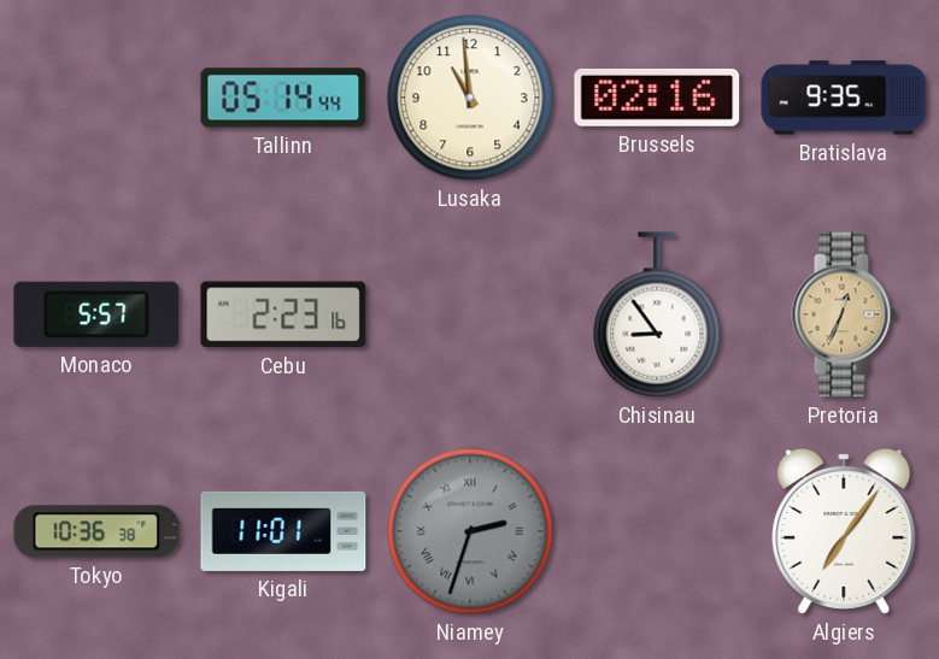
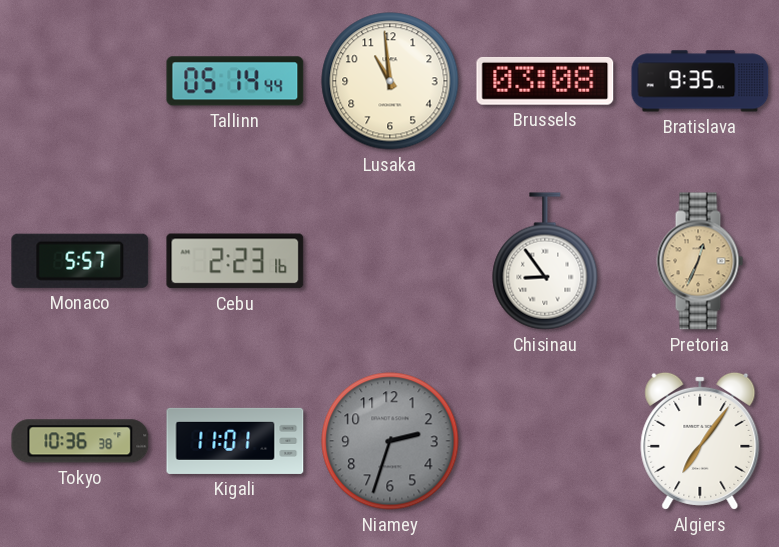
Brussels: 02:16 -> 03:08
Niamey numerals: Roman -> Arabic
